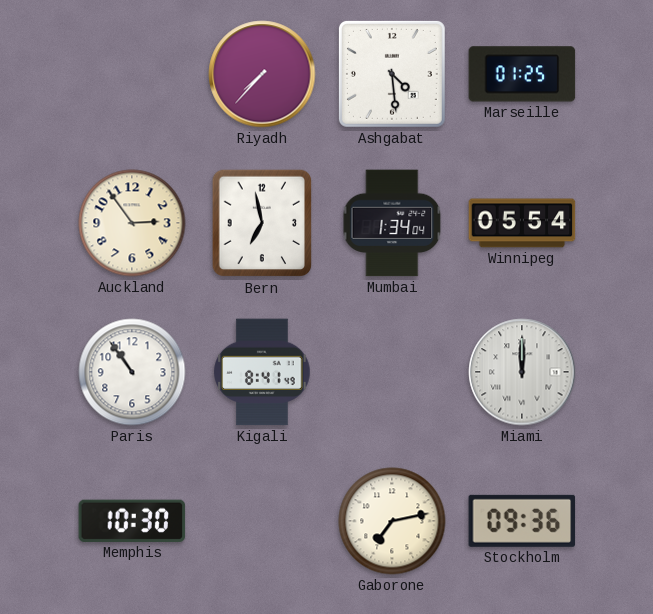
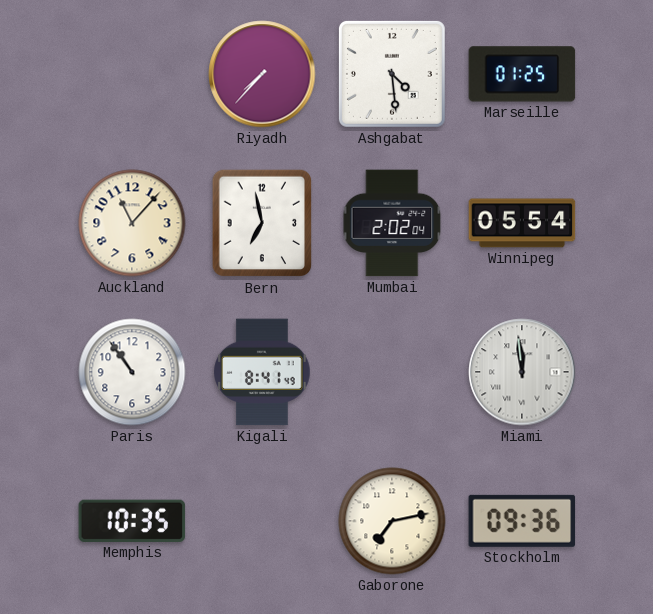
Auckland: 2:54 -> 11:07
Mumbai: 1:34 -> 2:02
Miami: 12:00 -> 11:59
Memphis: 10:30 -> 10:35
